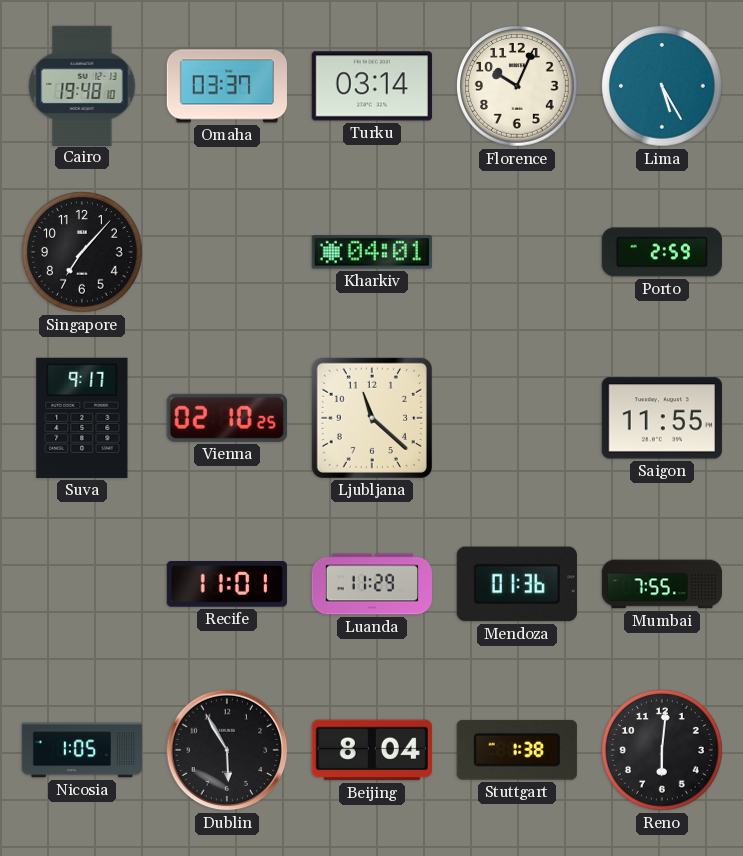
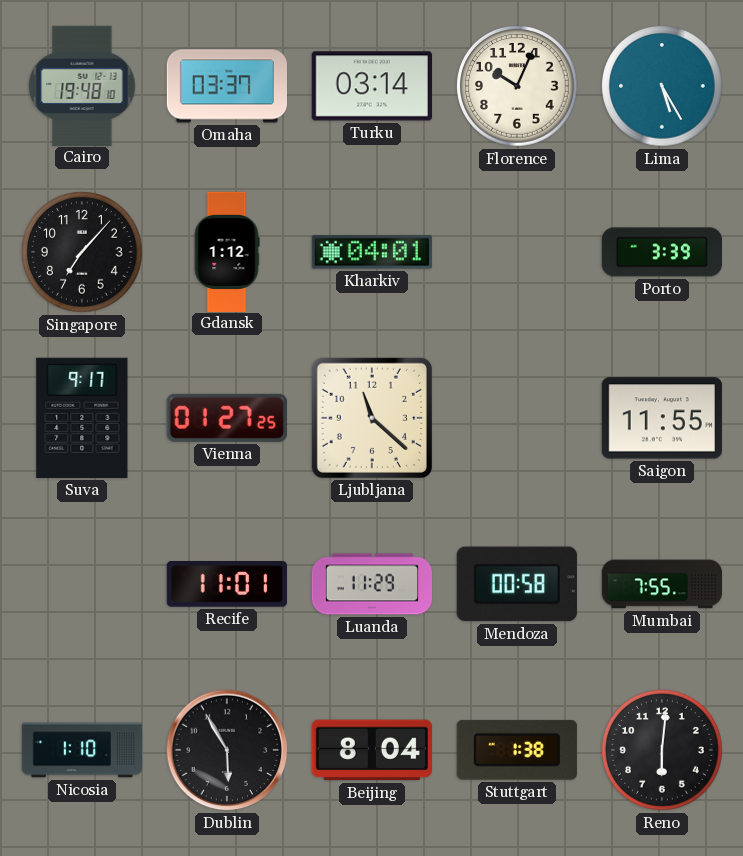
Gdansk: none -> 1:12
Porto: 2:59 -> 3:39
Vienna: 02:10 -> 01:27
Mendoza: 01:36 -> 00:58
Nicosia: 1:05 -> 1:10
